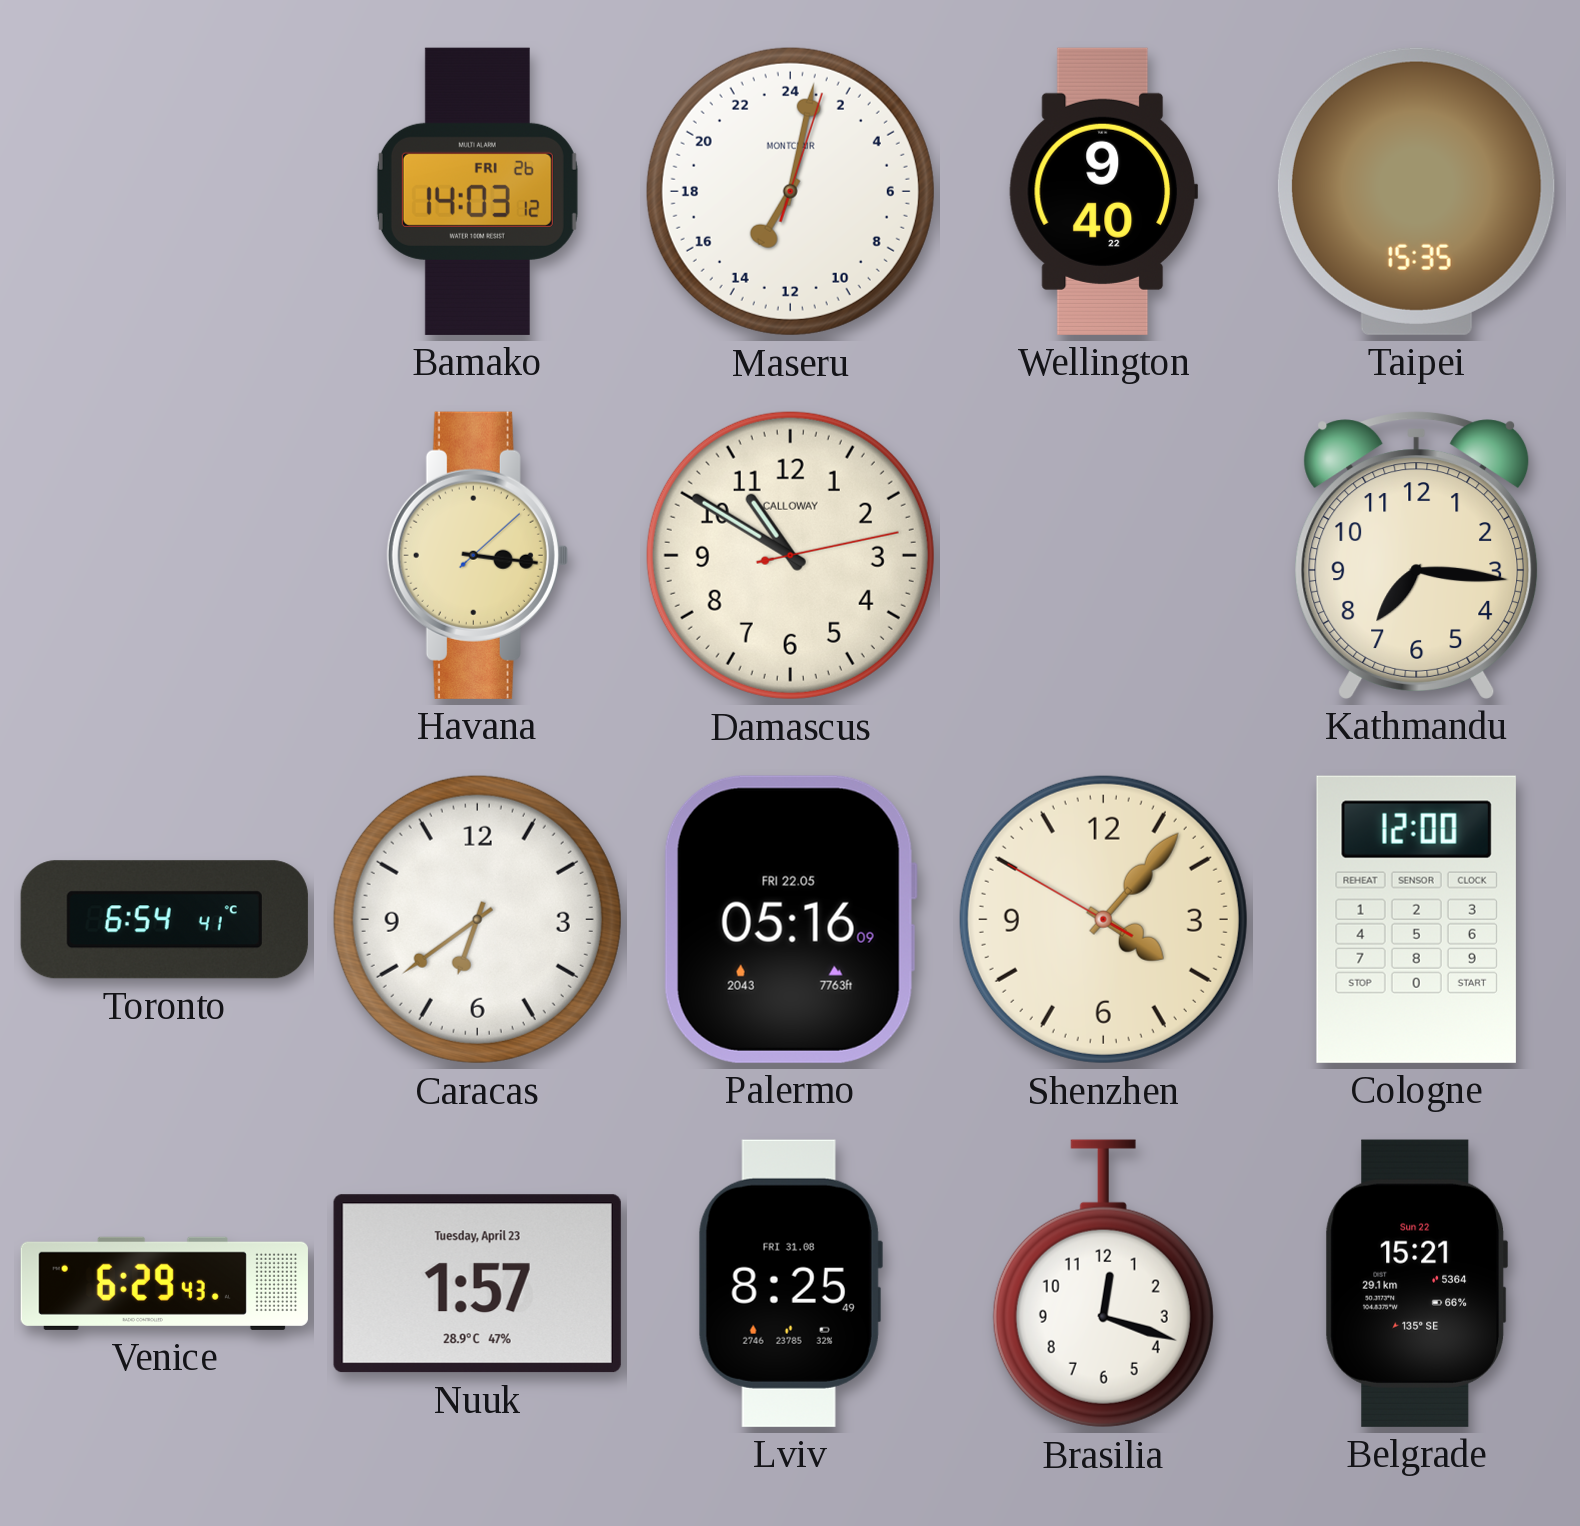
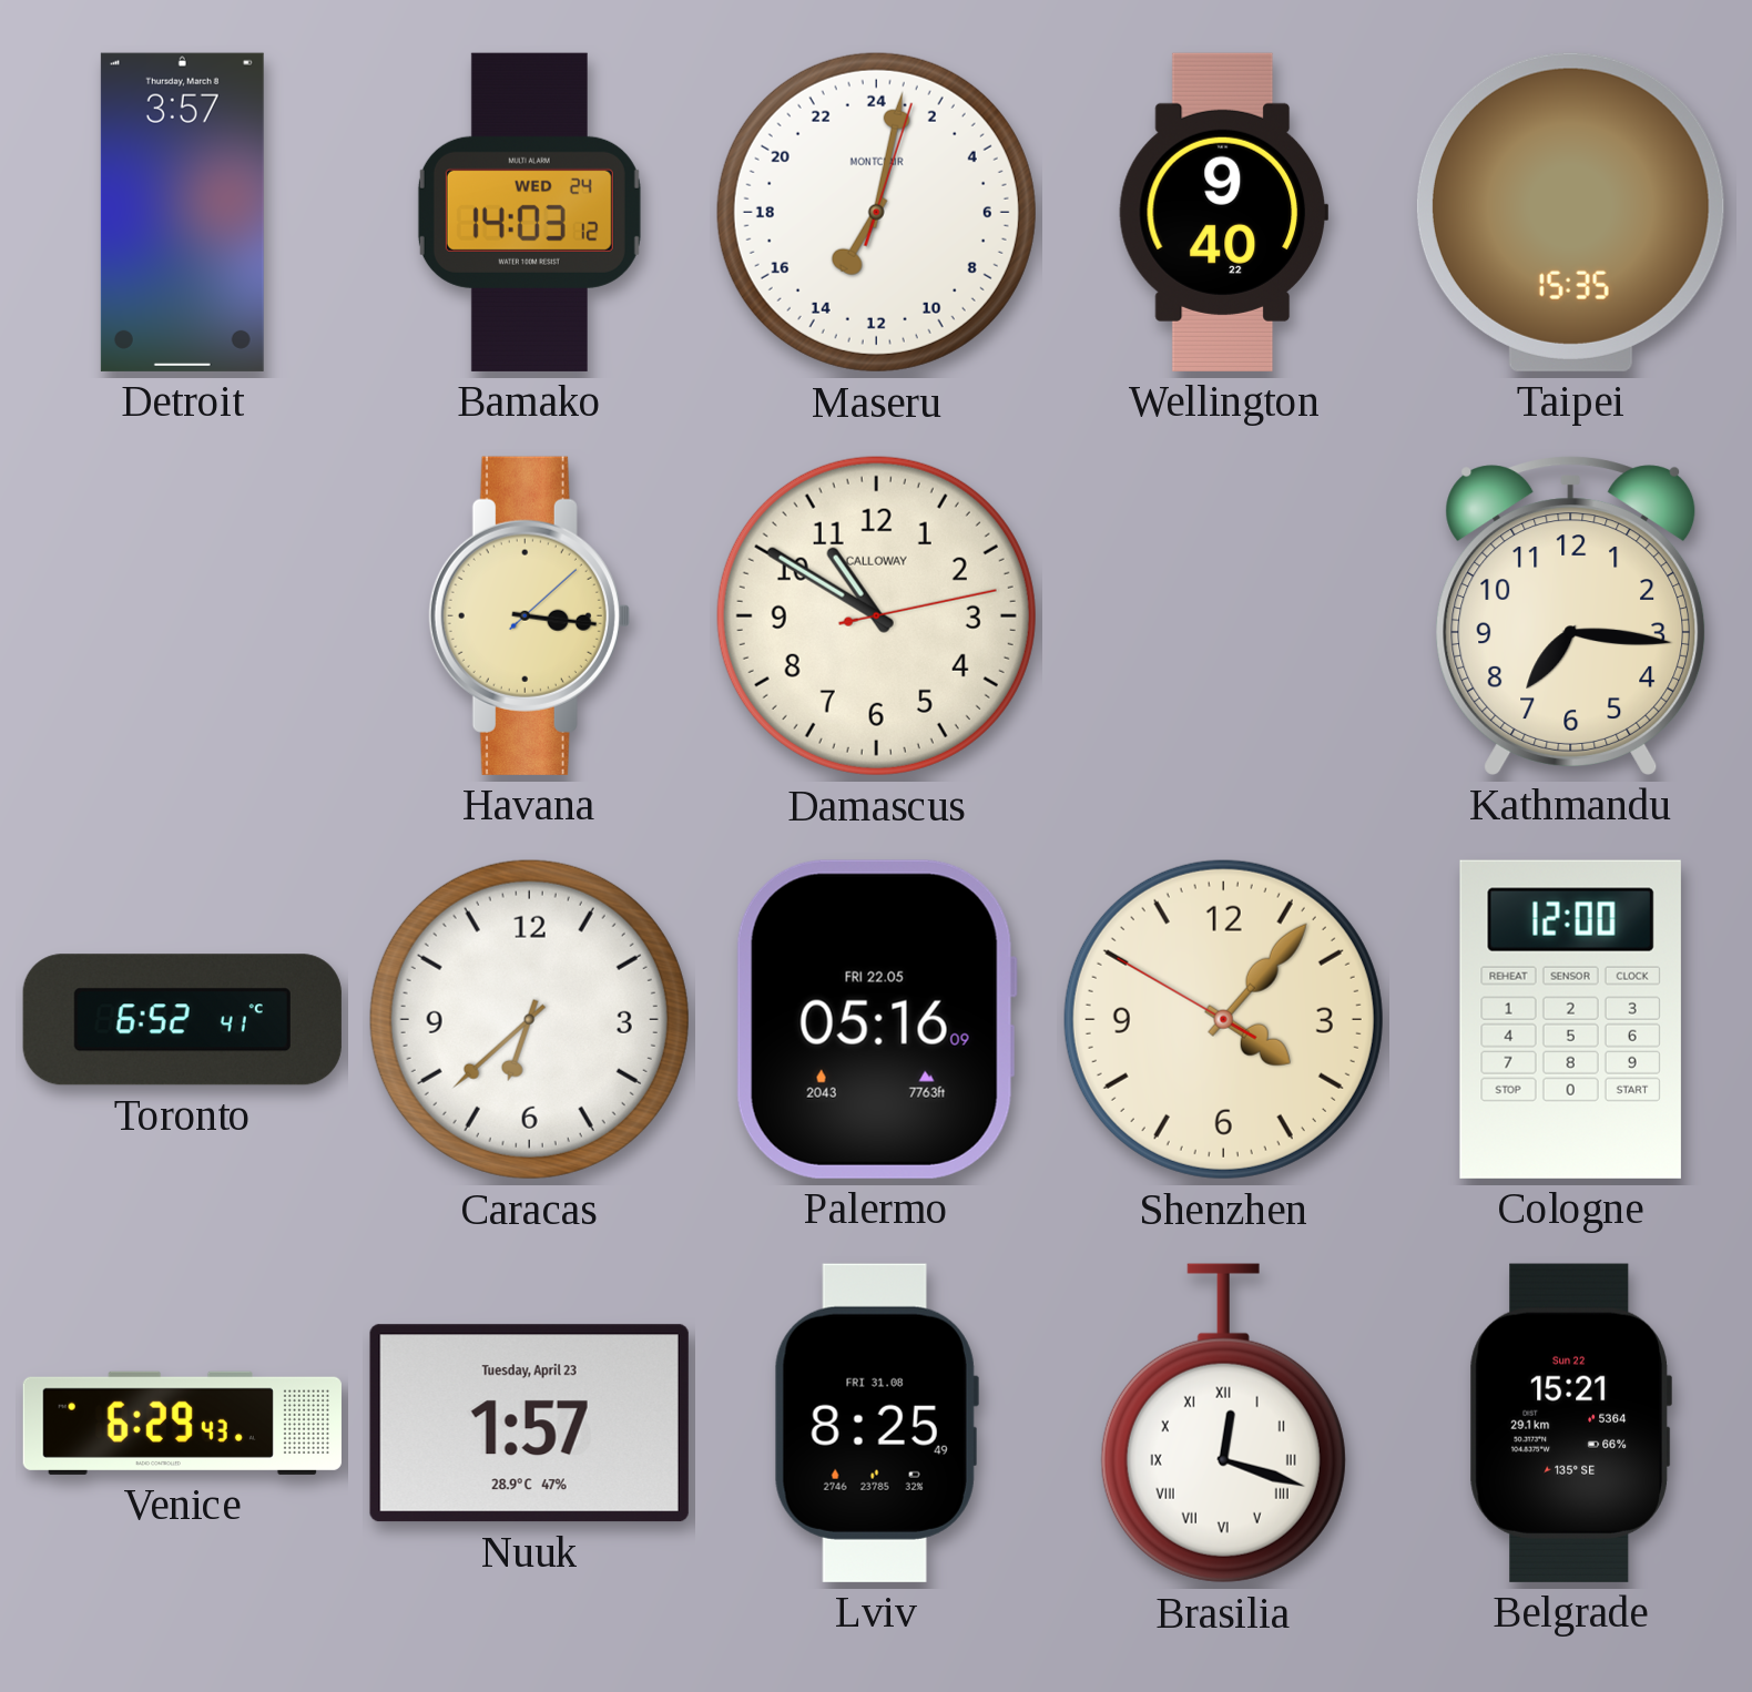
Detroit: none -> 3:57
Bamako date: FRI 26 -> WED 24
Toronto: 6:54 -> 6:52
Caracas: 6:39 -> 6:38
Brasilia numerals: Arabic -> Roman
